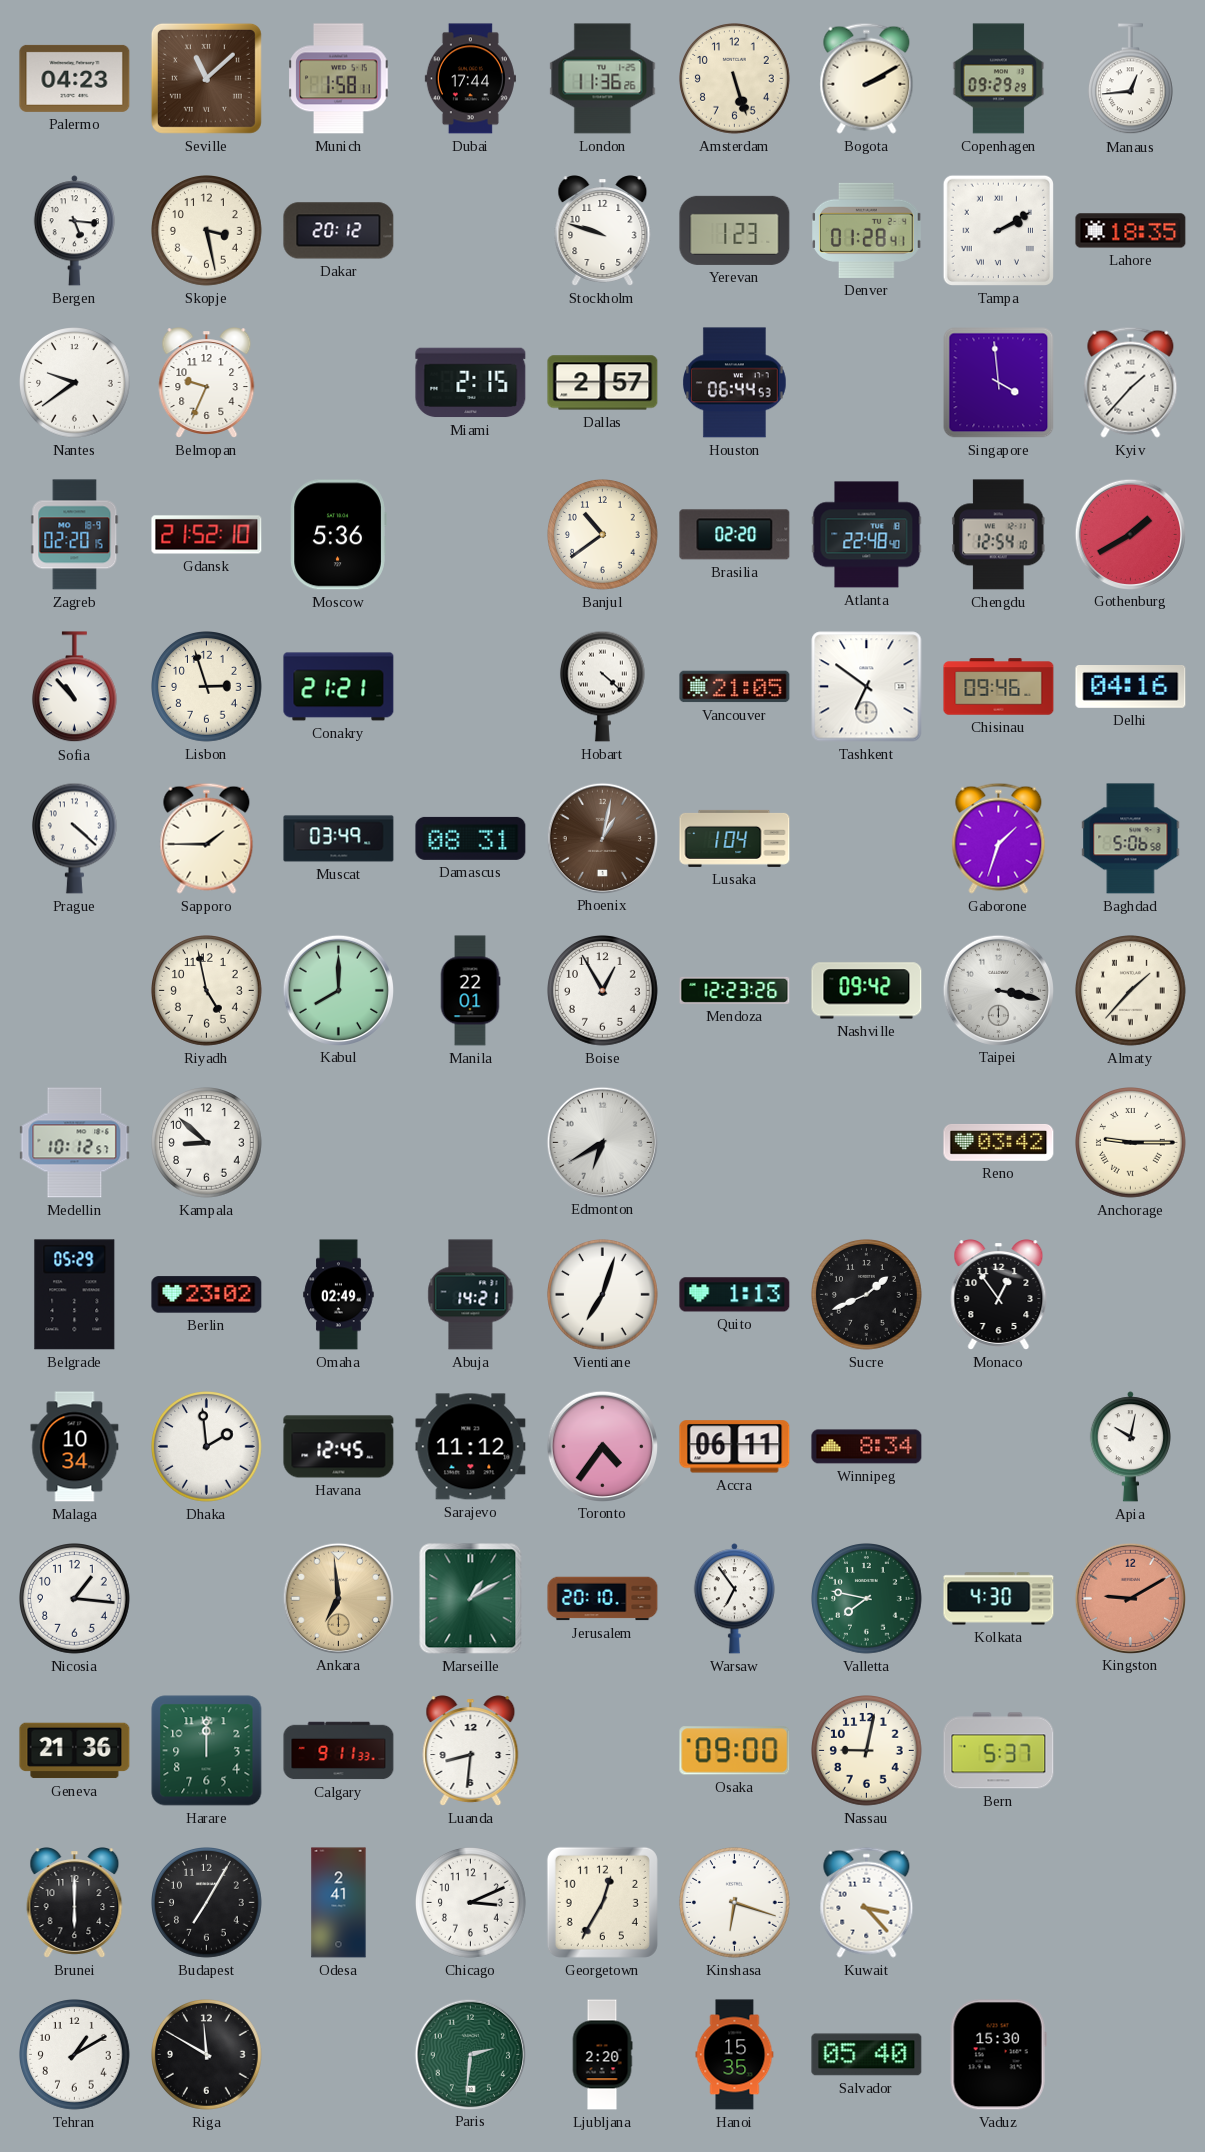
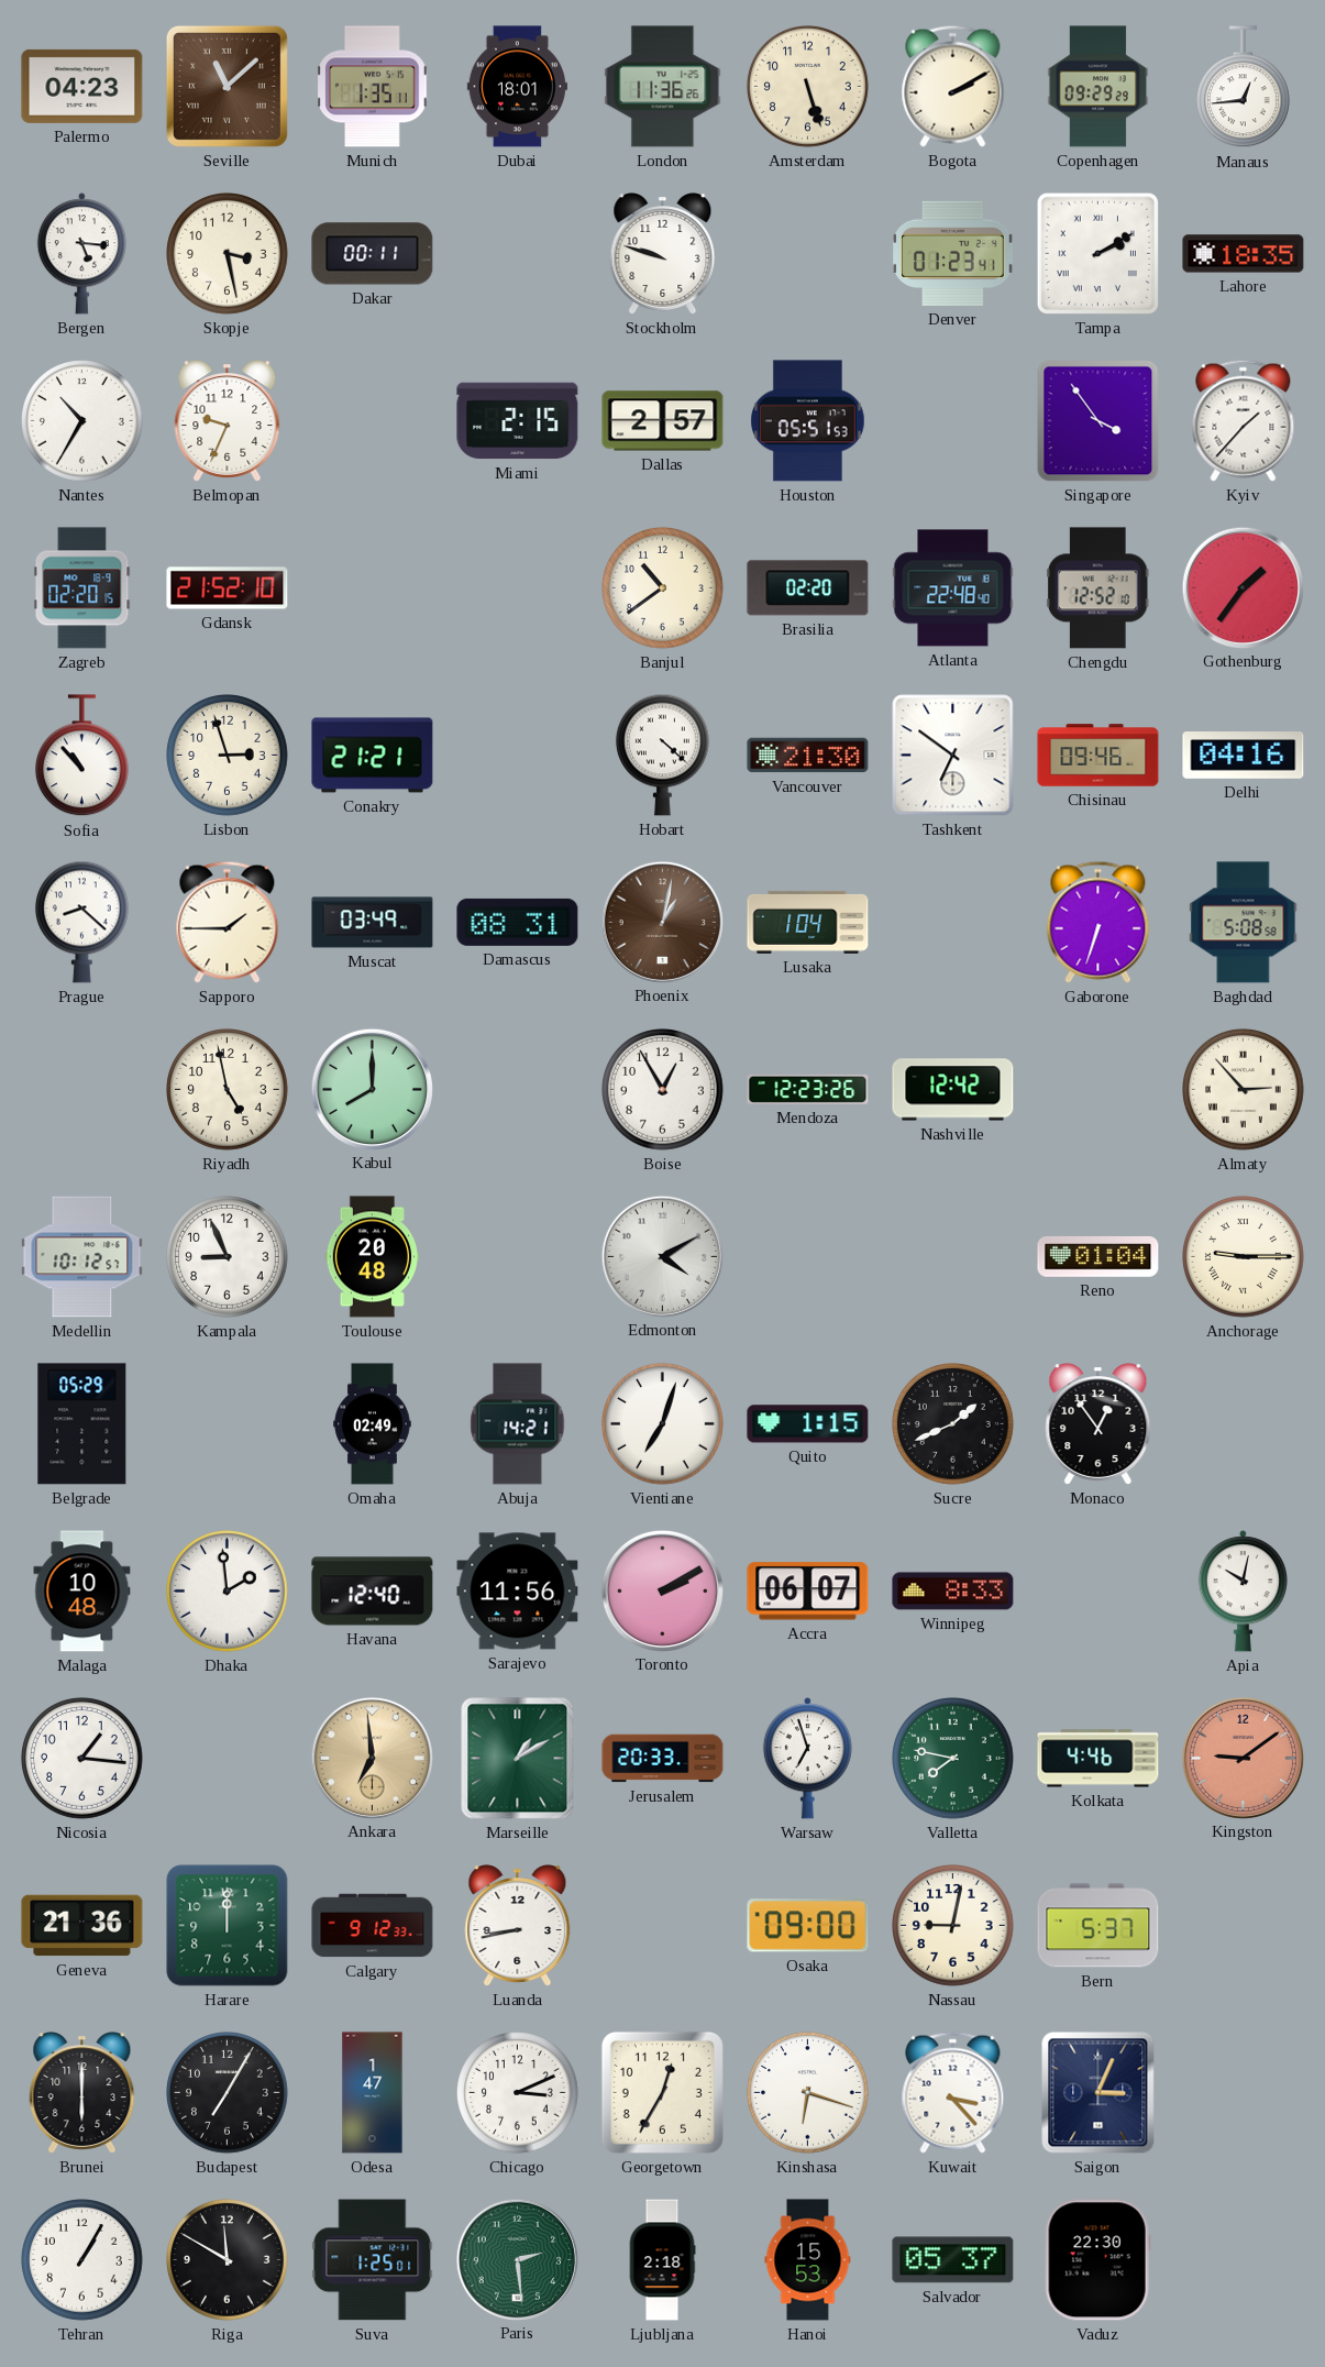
Munich: 1:58 -> 1:35
Dubai: 17:44 -> 18:01
Dakar: 20:12 -> 00:11
Yerevan: 1:23 -> none
Denver: 01:28 -> 01:23
Nantes: 9:39 -> 10:35
Houston: 06:44 -> 05:51
Singapore: 3:59 -> 3:54
Moscow: 5:36 -> none
Chengdu: 12:54 -> 12:52
Gothenburg: 1:40 -> 1:36
Vancouver: 21:05 -> 21:30
Prague: 4:22 -> 8:22
Gaborone: 1:33 -> 6:33
Baghdad: 5:06 -> 5:08
Manila: 22:01 -> none
Nashville: 09:42 -> 12:42
Taipei: 3:17 -> none
Almaty: 1:37 -> 2:53
Kampala: 8:52 -> 8:56
Toulouse: none -> 20:48
Edmonton: 6:40 -> 4:10
Reno: 03:42 -> 01:04
Berlin: 23:02 -> none
Quito: 1:13 -> 1:15
Malaga: 10:34 -> 10:48
Havana: 12:45 -> 12:40
Sarajevo: 11:12 -> 11:56
Toronto: 4:36 -> 2:10
Accra: 06:11 -> 06:07
Winnipeg: 8:34 -> 8:33
Jerusalem: 20:10 -> 20:33
Warsaw: 6:54 -> 6:57
Kolkata: 4:30 -> 4:46
Kingston: 9:10 -> 9:09
Calgary: 9:11 -> 9:12
Luanda: 8:31 -> 8:43
Odesa: 2:41 -> 1:47
Saigon: none -> 3:04
Tehran: 1:10 -> 1:05
Suva: none -> 1:25
Paris: 2:31 -> 2:29
Ljubljana: 2:20 -> 2:18
Hanoi: 15:35 -> 15:53
Salvador: 05:40 -> 05:37
Vaduz: 15:30 -> 22:30
